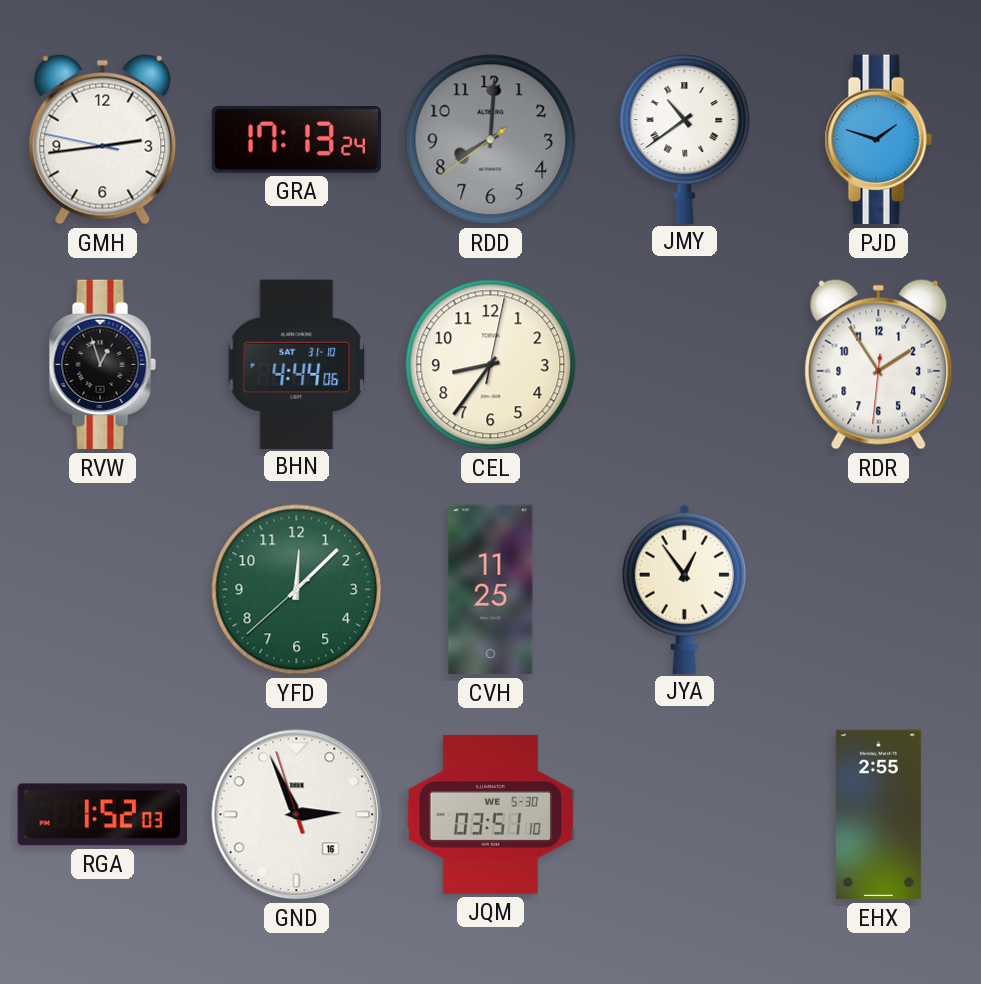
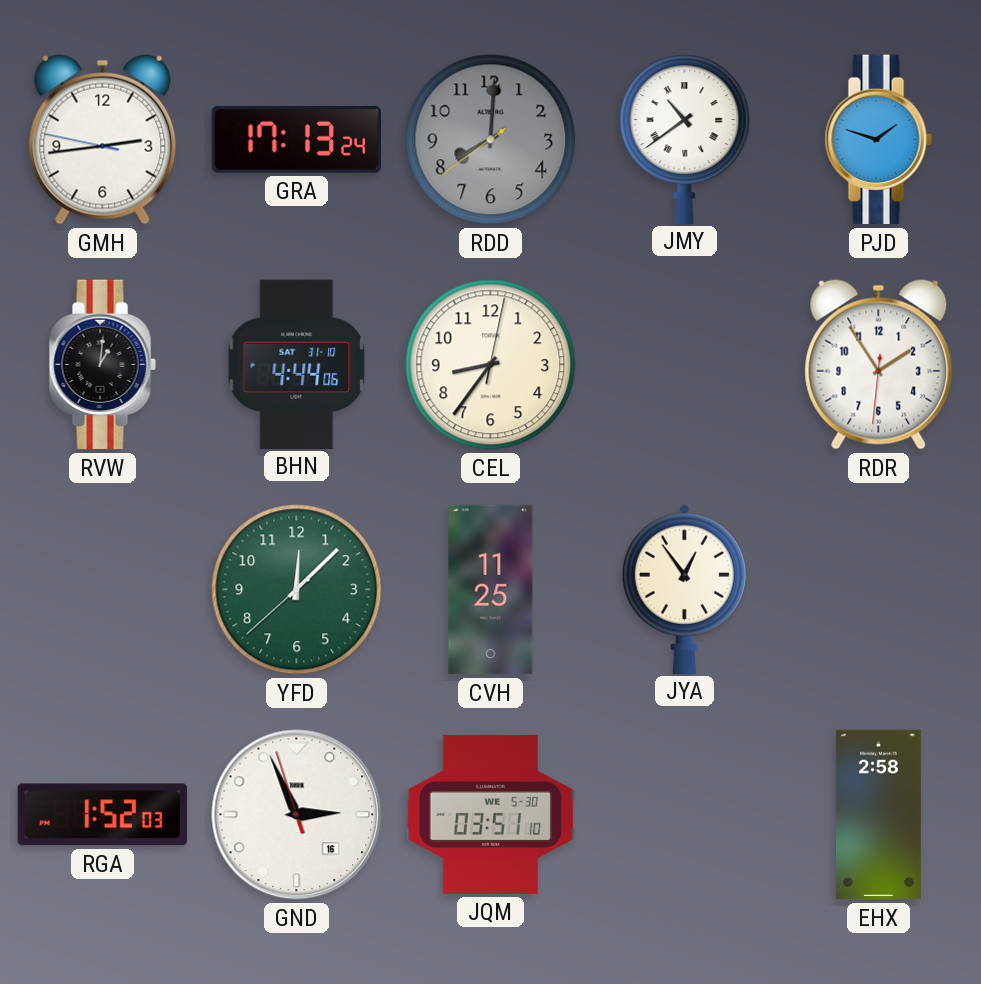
RVW: 12:57 -> 1:01
EHX: 2:55 -> 2:58
